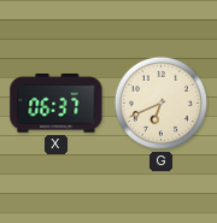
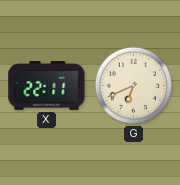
X: 06:37 -> 22:11
